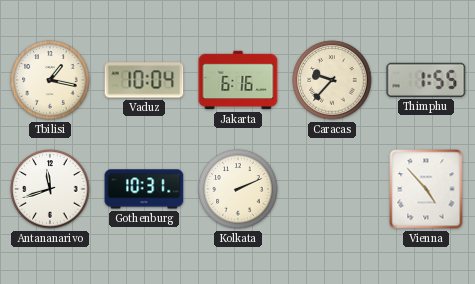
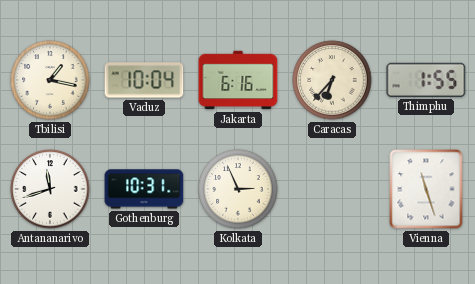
Caracas: 9:37 -> 6:37
Kolkata: 2:11 -> 2:56
Vienna: 4:53 -> 11:27
